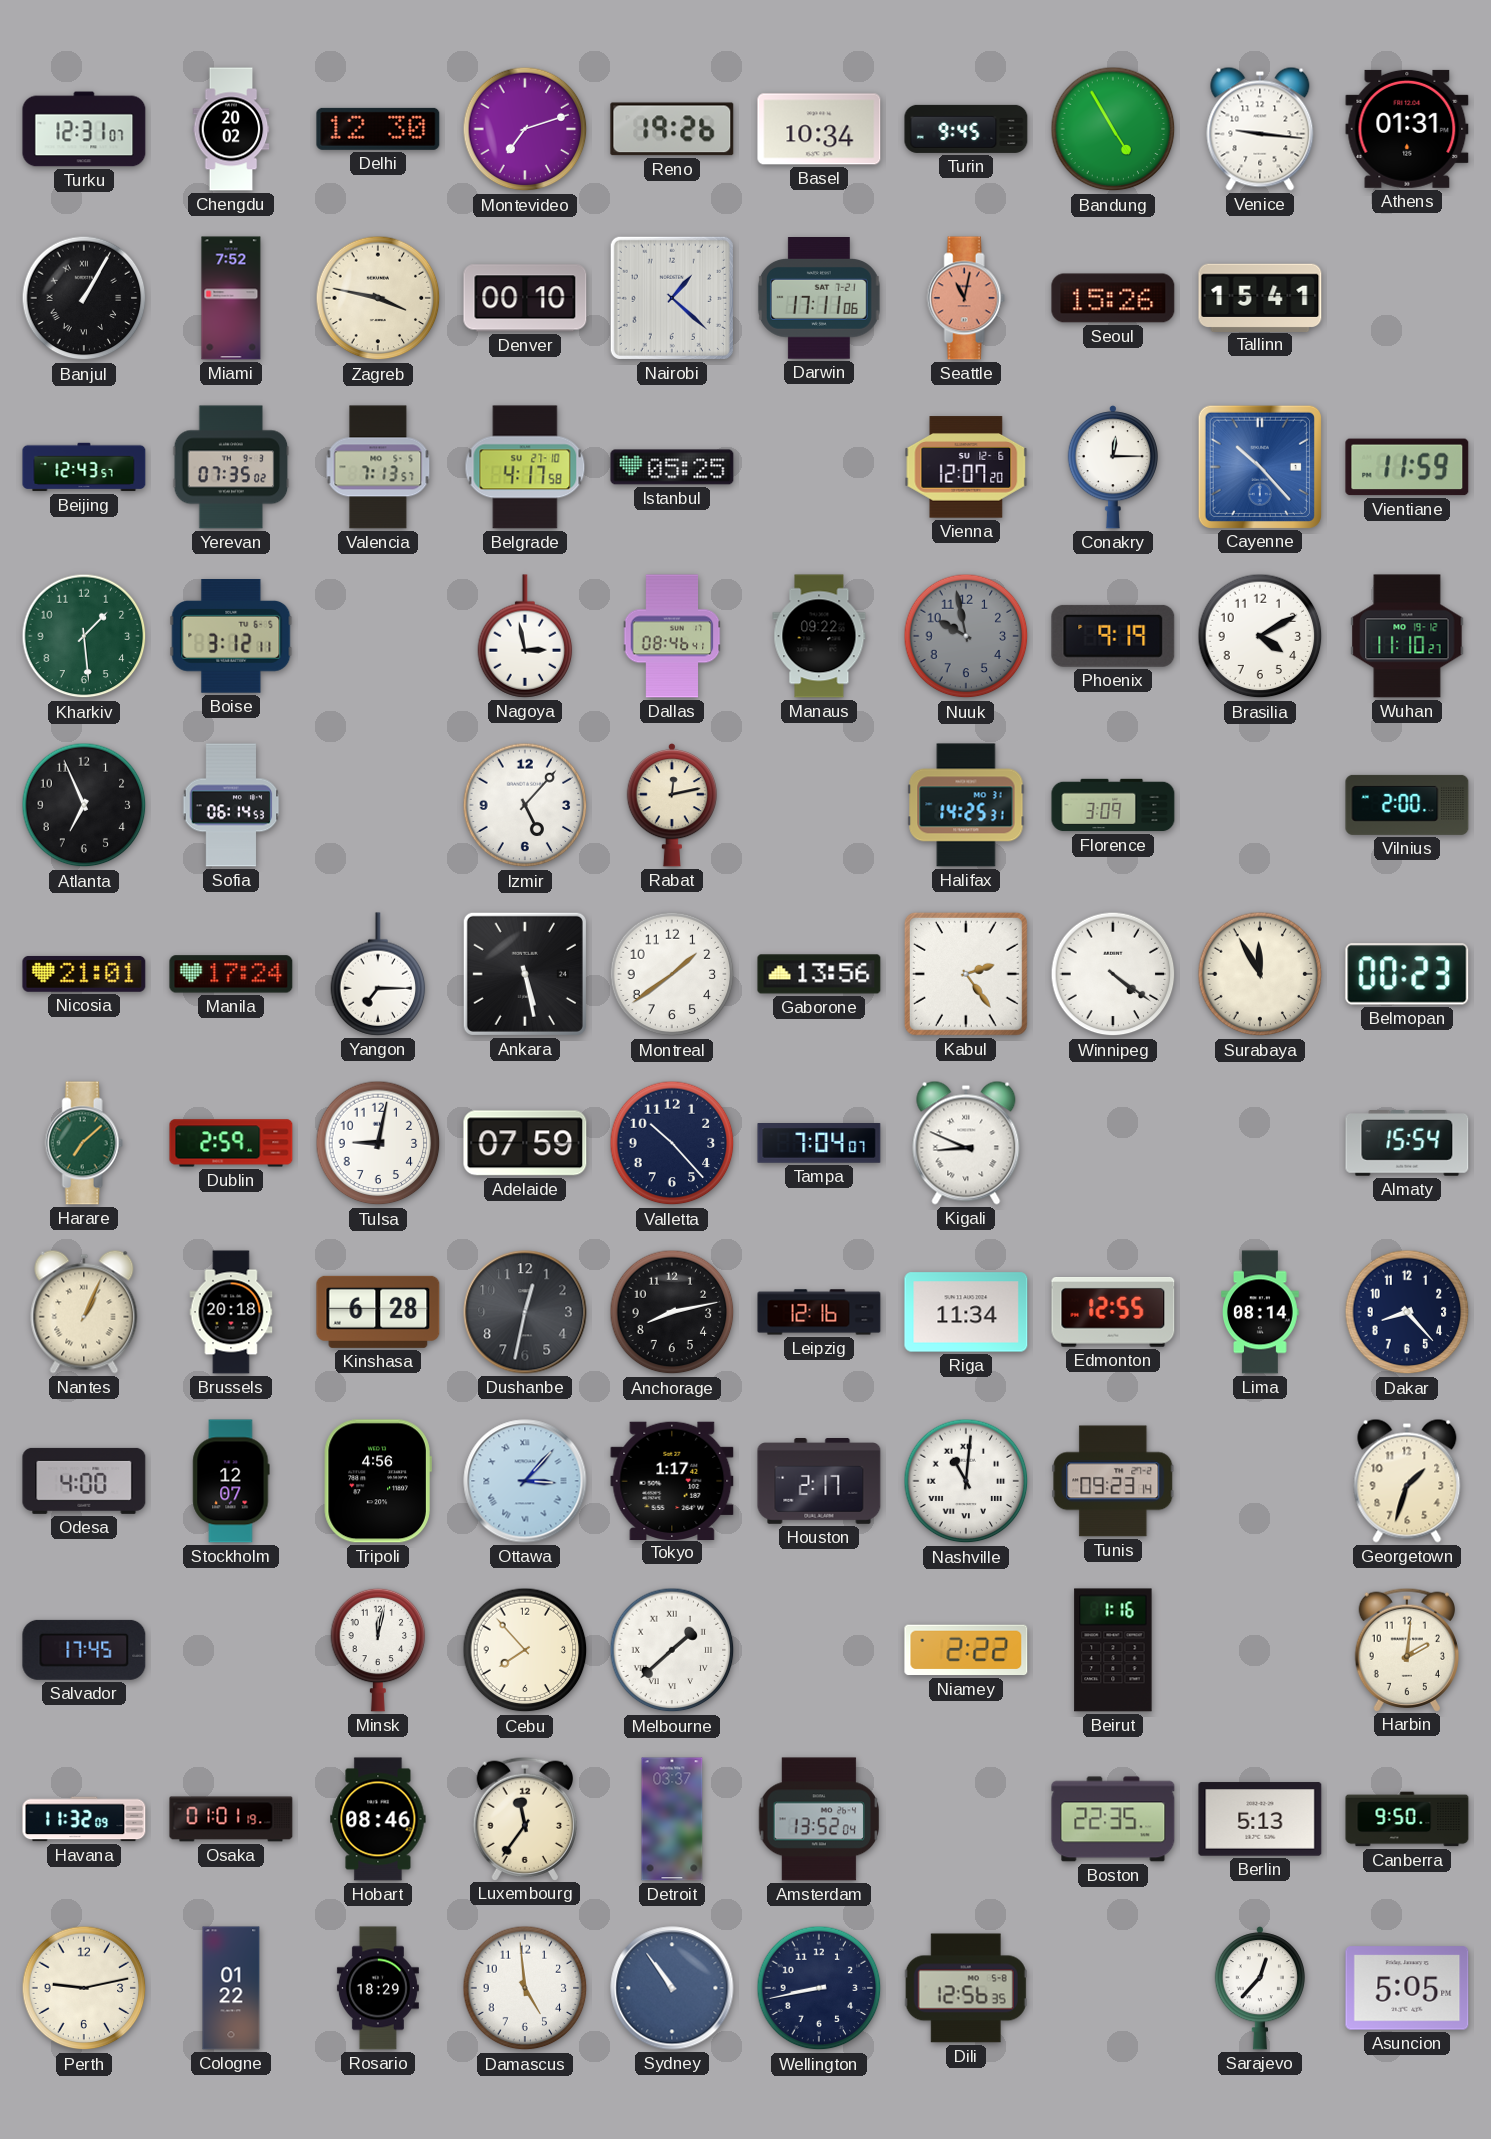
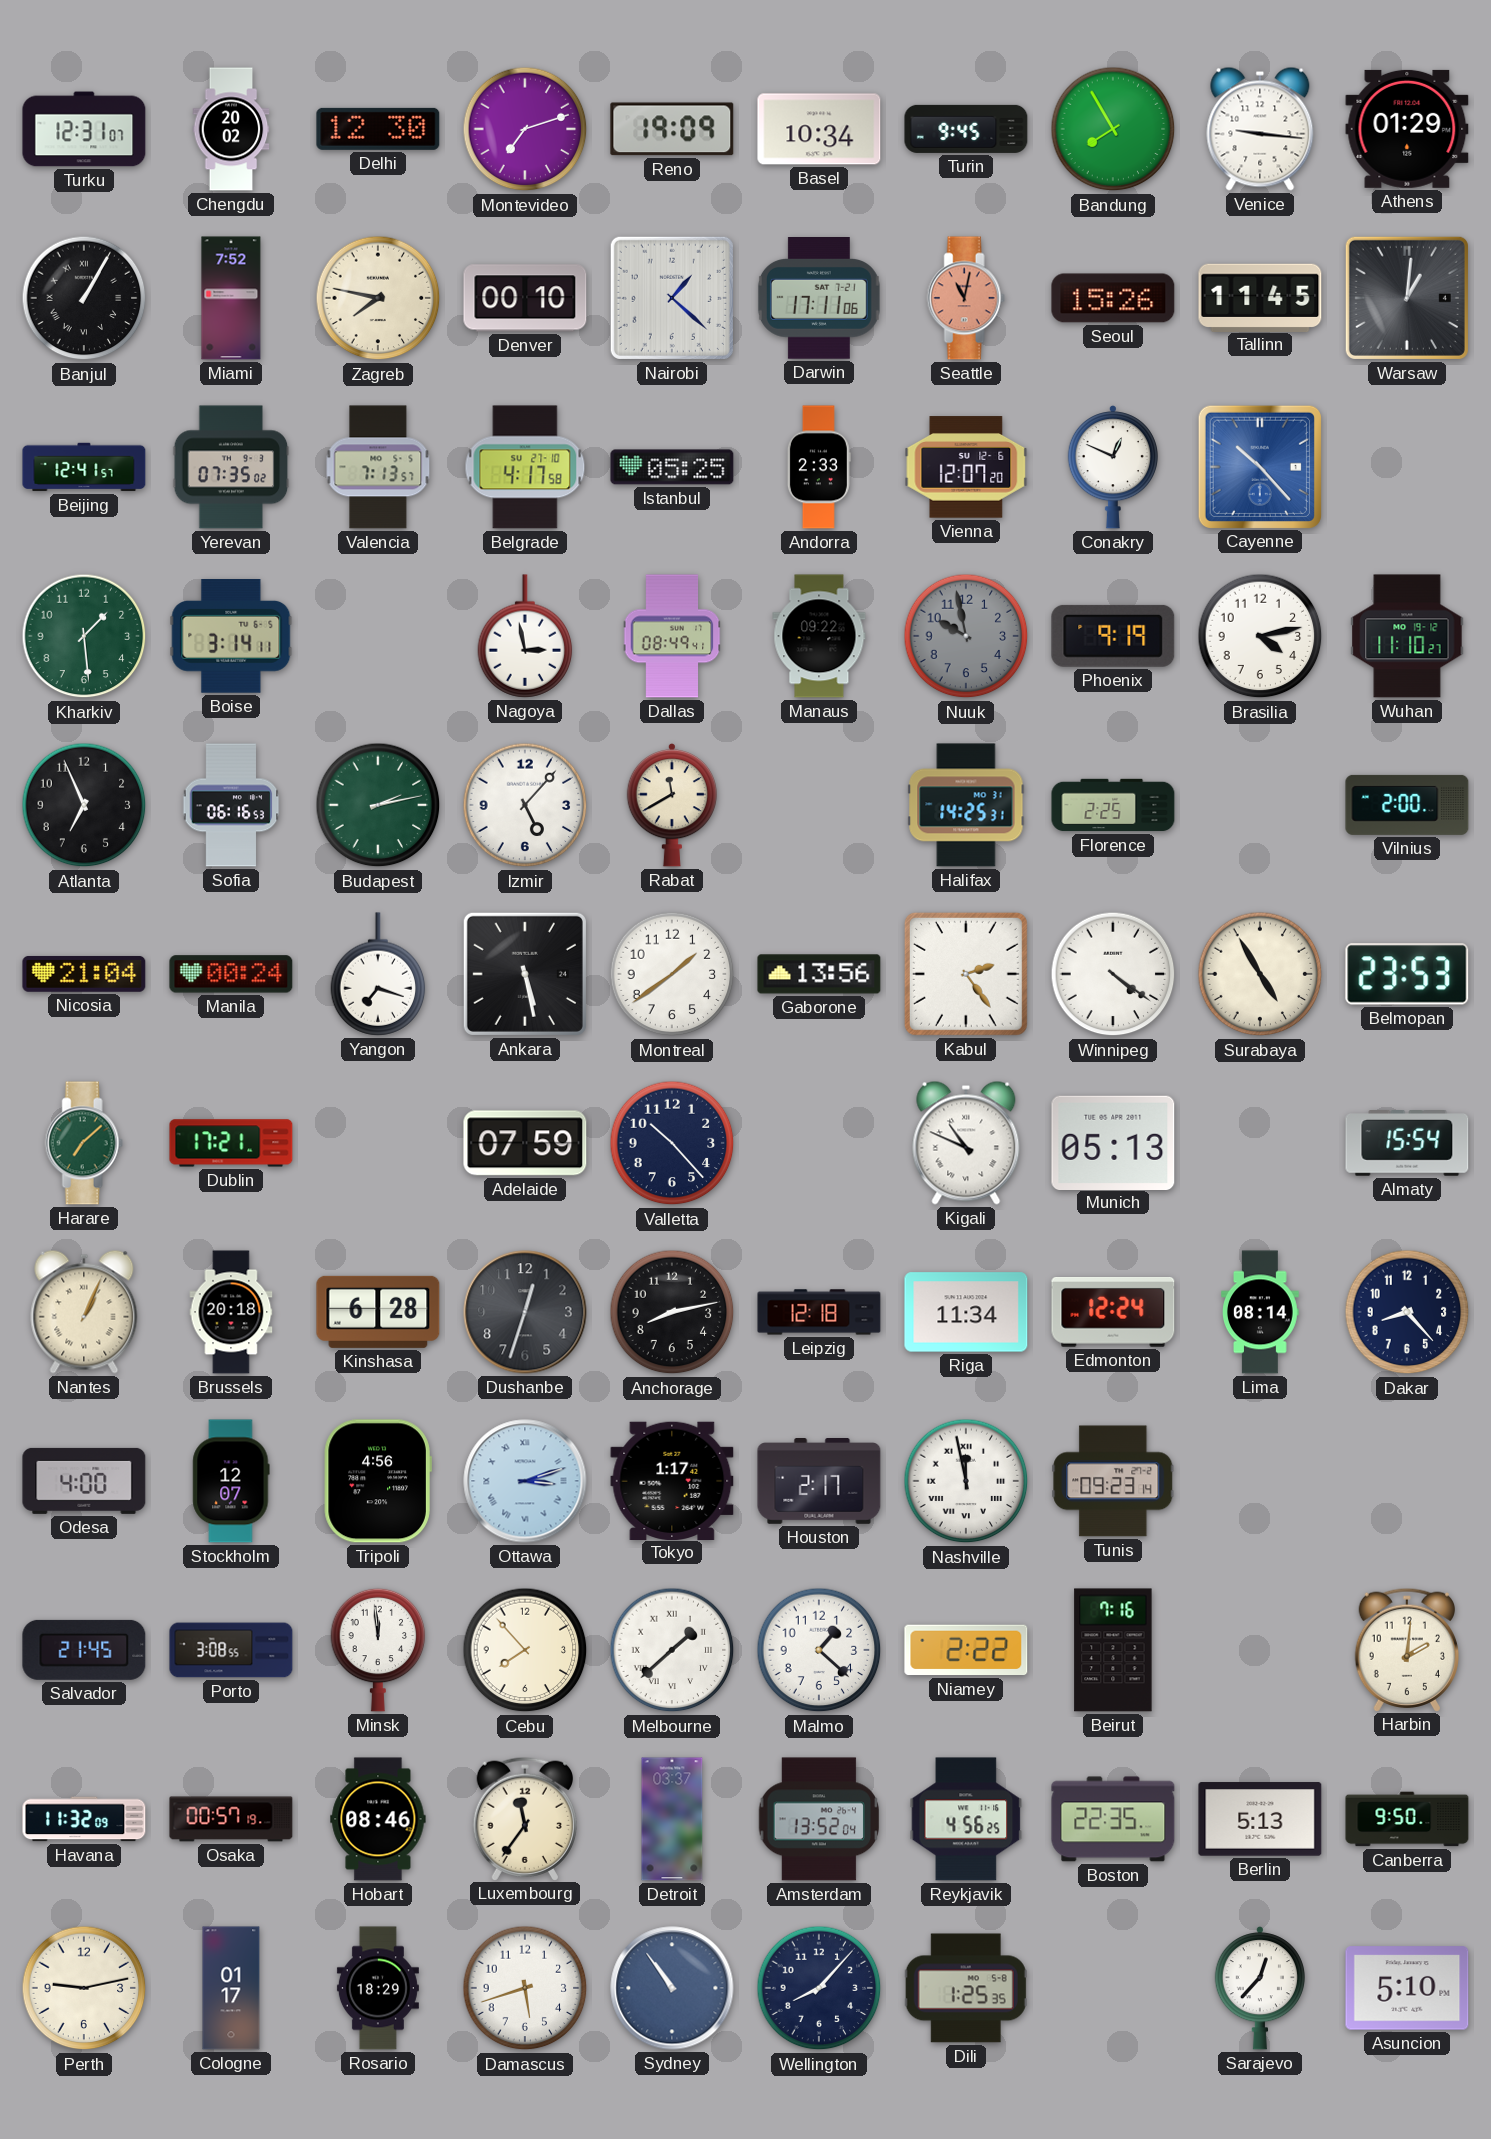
Reno: 19:26 -> 19:09
Bandung: 4:55 -> 7:55
Athens: 01:31 -> 01:29
Zagreb: 3:47 -> 7:47
Tallinn: 15:41 -> 11:45
Warsaw: none -> 1:01
Beijing: 12:43 -> 12:41
Andorra: none -> 2:33
Conakry: 12:15 -> 12:49
Vientiane: 11:59 -> none
Boise: 3:12 -> 3:14
Dallas: 08:46 -> 08:49
Brasilia: 4:10 -> 4:13
Sofia: 06:14 -> 06:16
Budapest: none -> 2:13
Rabat: 12:13 -> 11:40
Florence: 3:09 -> 2:25
Nicosia: 21:01 -> 21:04
Manila: 17:24 -> 00:24
Yangon: 7:15 -> 7:18
Surabaya: 11:55 -> 4:55
Belmopan: 00:23 -> 23:53
Dublin: 2:59 -> 17:21
Tulsa: 9:02 -> none
Tampa: 7:04 -> none
Kigali: 8:49 -> 10:49
Munich: none -> 05:13
Dushanbe: 12:32 -> 12:33
Leipzig: 12:16 -> 12:18
Edmonton: 12:55 -> 12:24
Ottawa: 3:07 -> 3:12
Nashville: 11:01 -> 11:58
Georgetown: 1:33 -> none
Salvador: 17:45 -> 21:45
Porto: none -> 3:08
Minsk: 12:02 -> 11:59
Malmo: none -> 1:22
Beirut: 1:16 -> 7:16
Osaka: 01:01 -> 00:57
Reykjavik: none -> 4:56
Cologne: 01:22 -> 01:17
Damascus: 4:59 -> 5:42
Wellington: 8:43 -> 8:07
Dili: 12:56 -> 1:25
Asuncion: 5:05 -> 5:10
